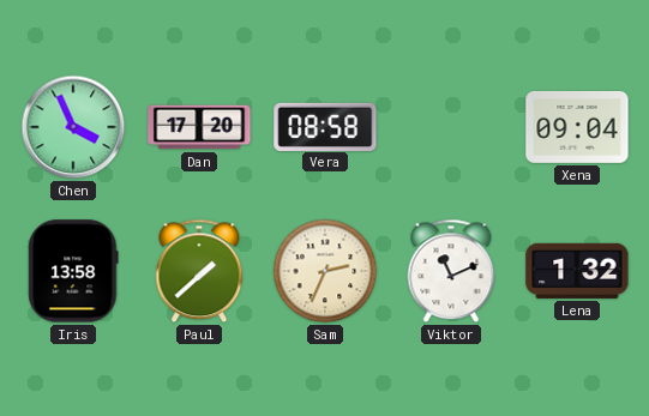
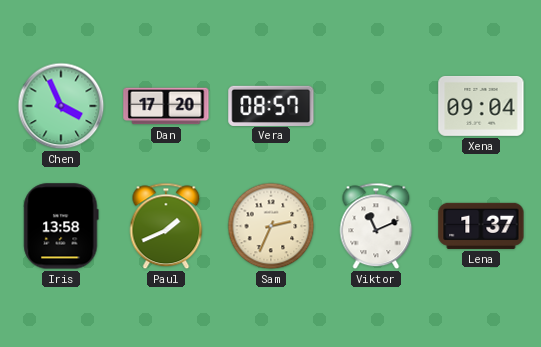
Vera: 08:58 -> 08:57
Paul: 1:38 -> 1:41
Lena: 1:32 -> 1:37
